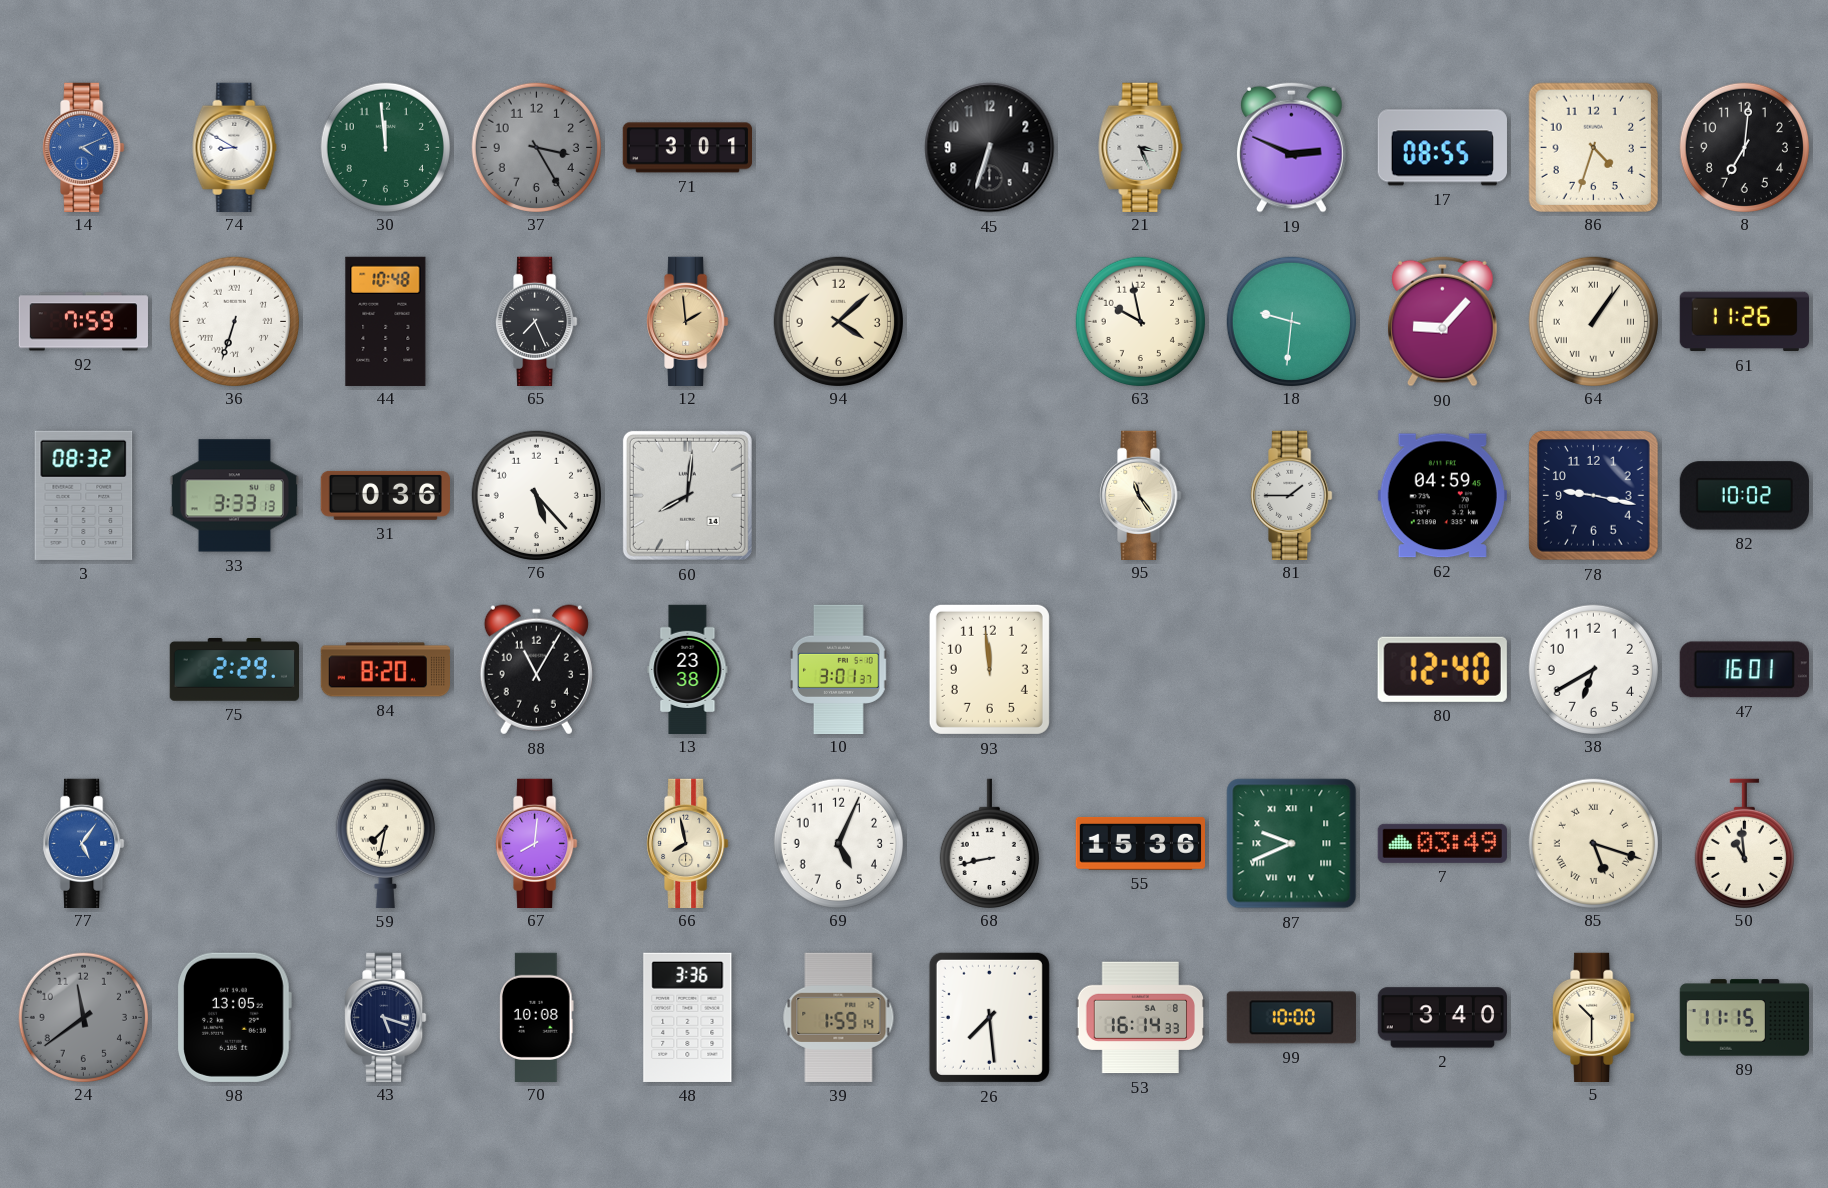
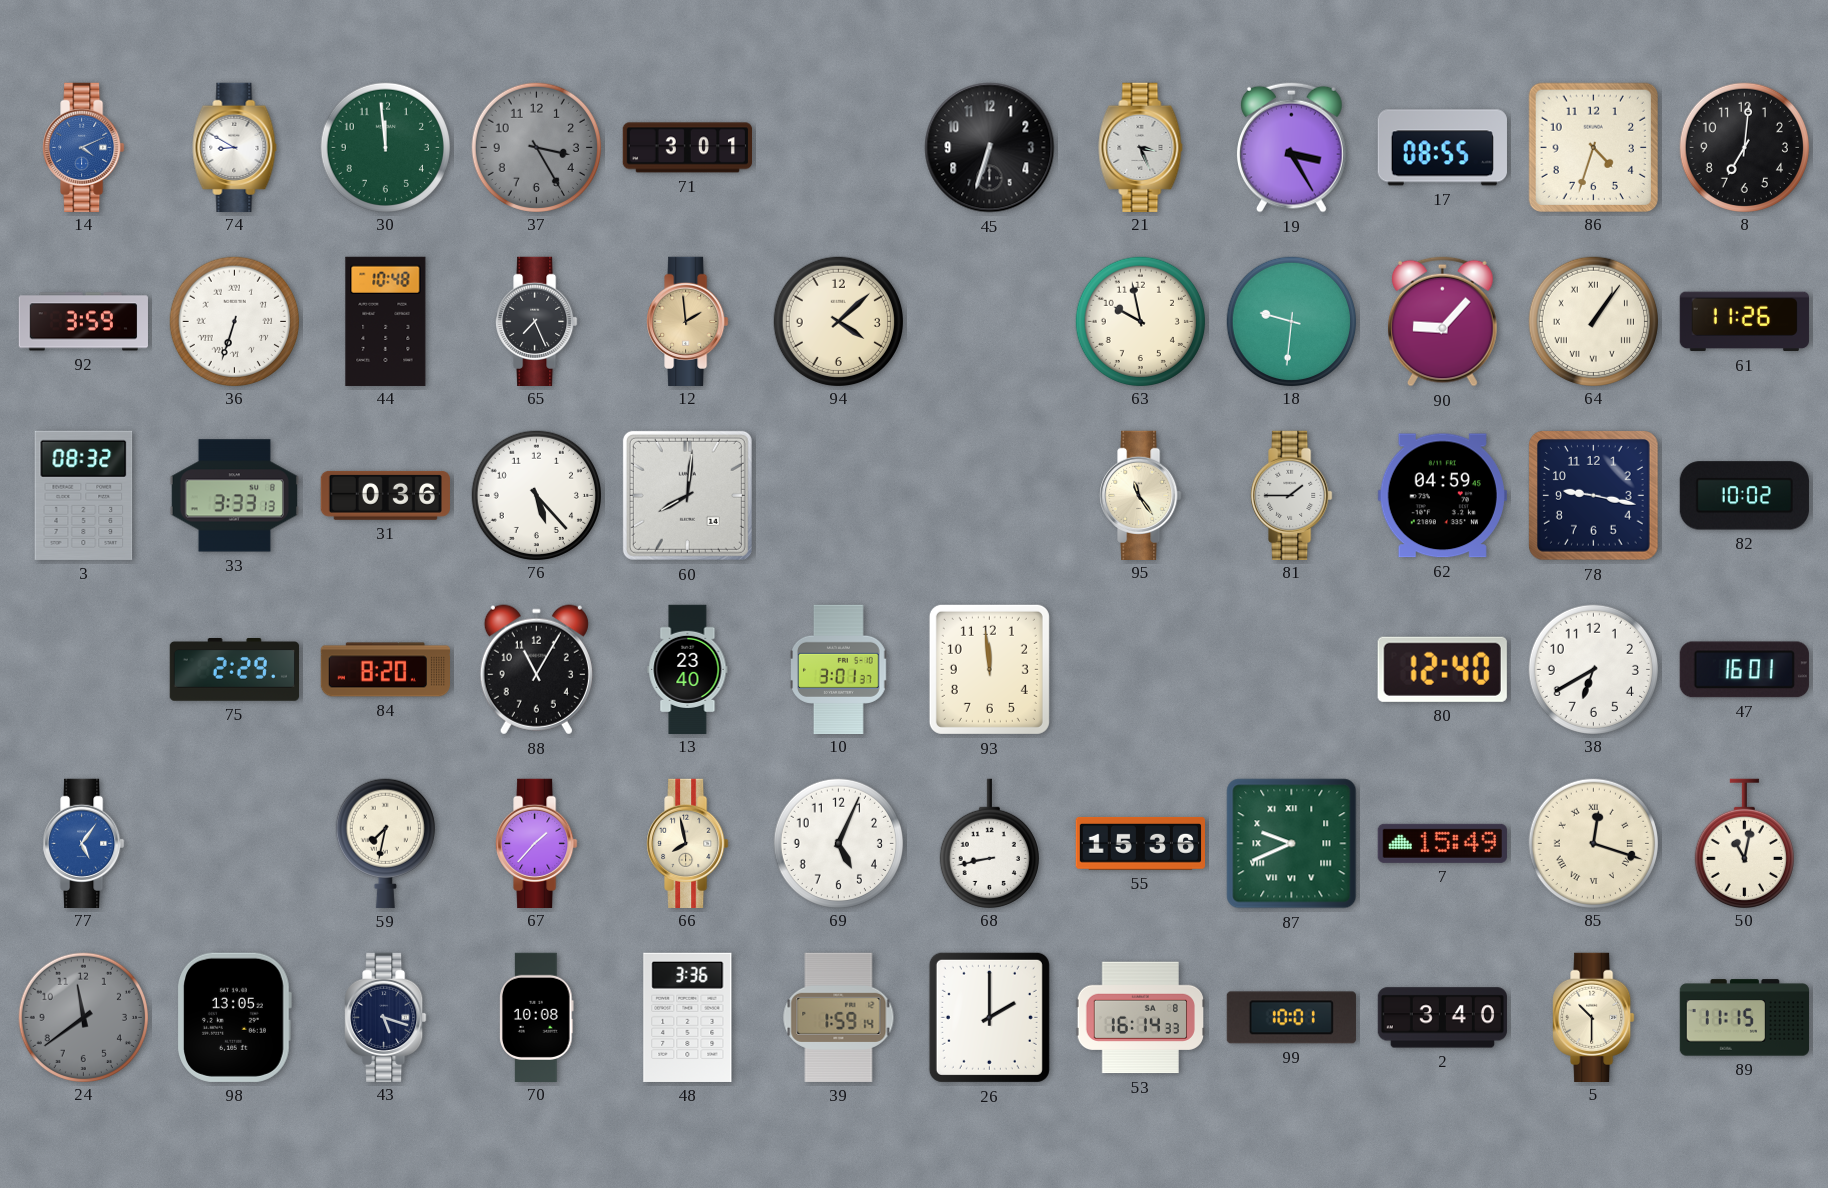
19: 2:49 -> 3:25
92: 7:59 -> 3:59
13: 23:38 -> 23:40
67: 8:01 -> 1:37
7: 03:49 -> 15:49
85: 5:18 -> 12:18
50: 10:59 -> 11:02
26: 7:29 -> 2:00
99: 10:00 -> 10:01
